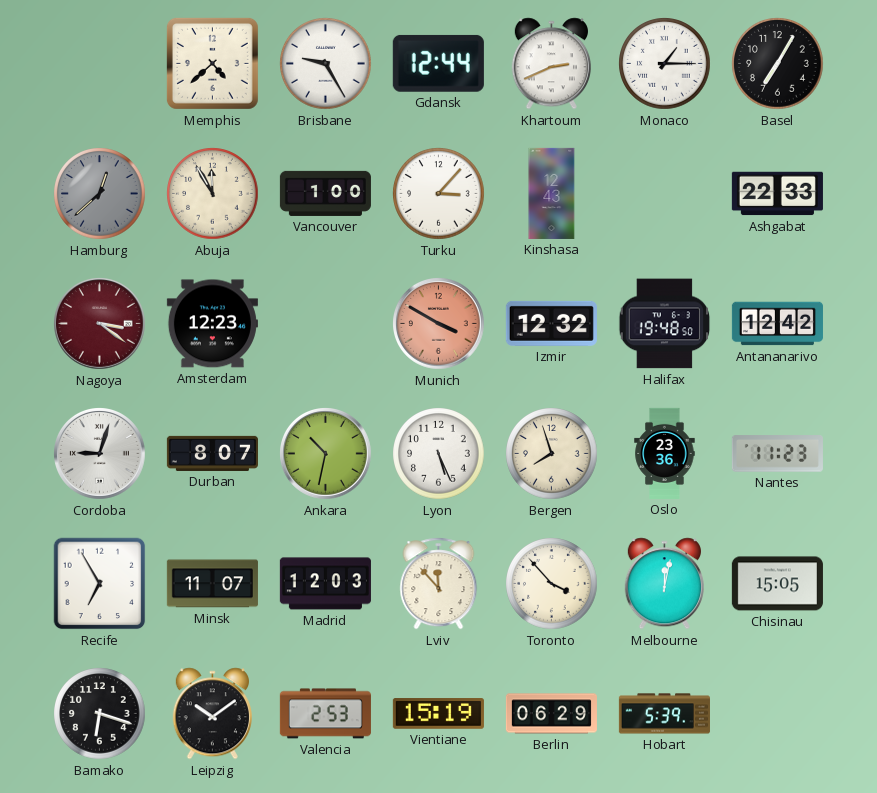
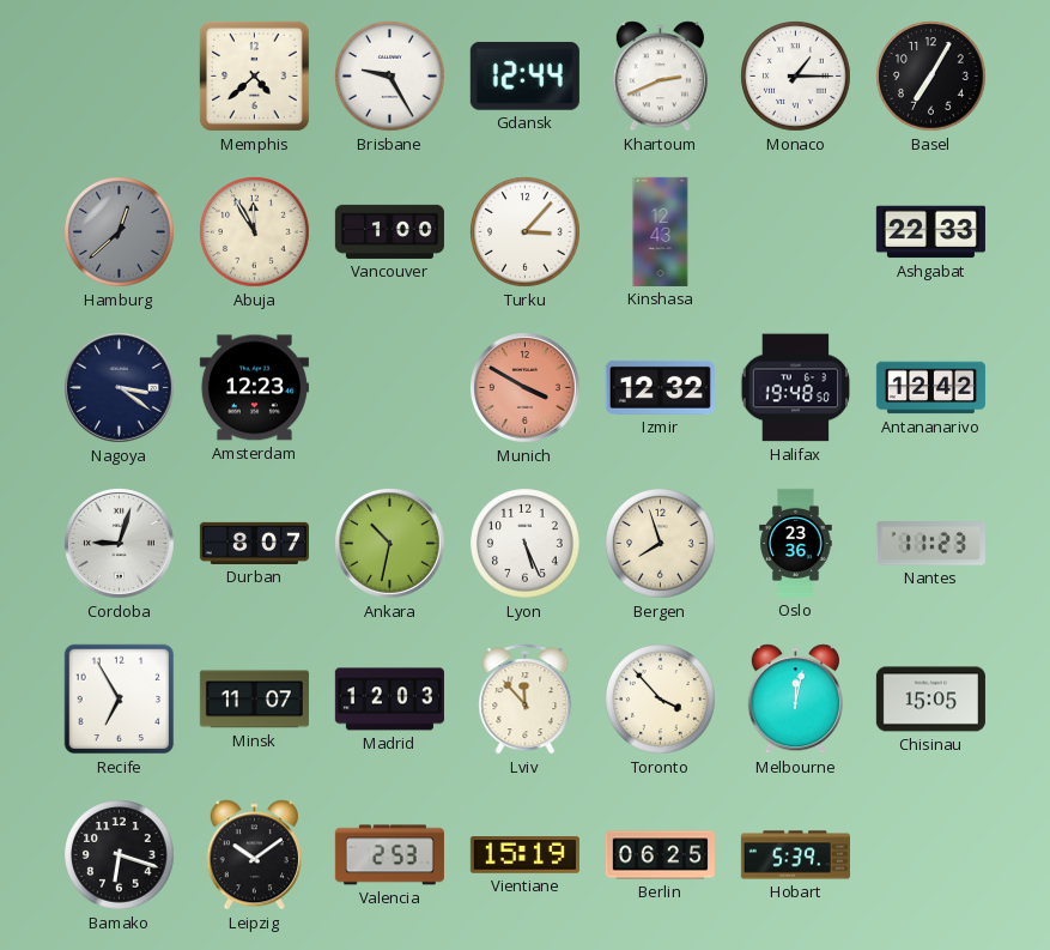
Nagoya dial: burgundy -> navy
Berlin: 06:29 -> 06:25
